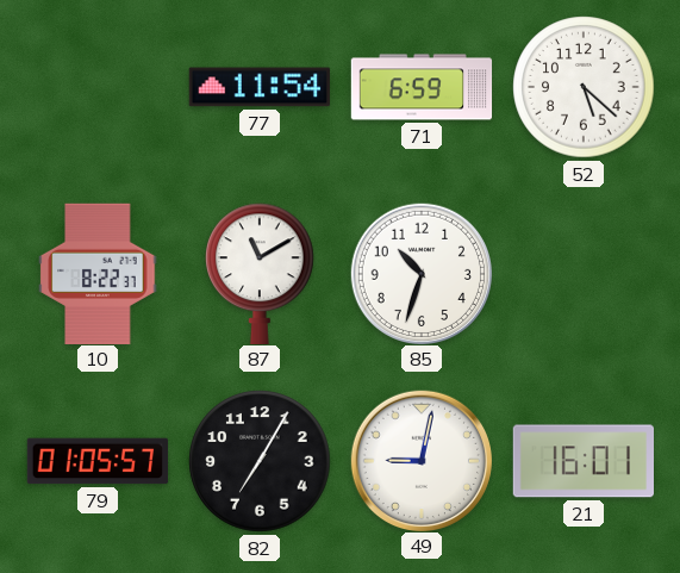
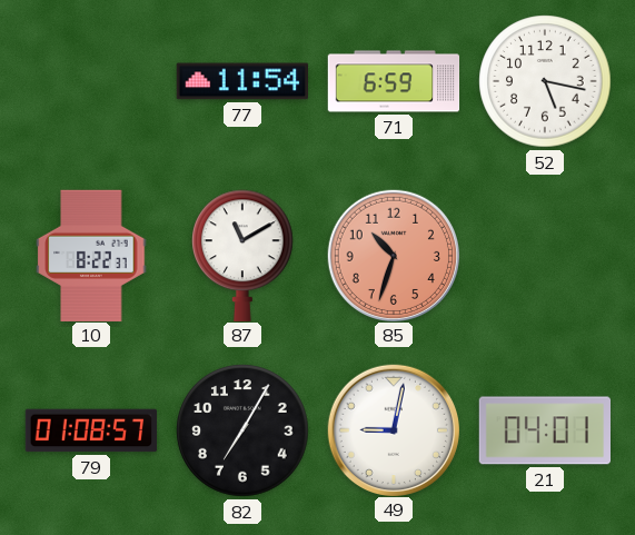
52: 5:22 -> 5:17
85 dial: white -> salmon
79: 01:05 -> 01:08
21: 16:01 -> 04:01
